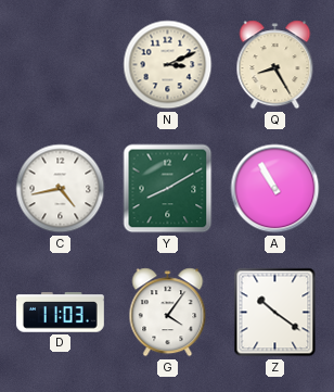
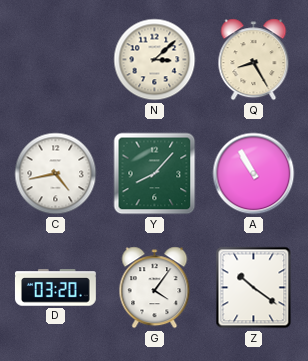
N: 3:11 -> 3:08
Y: 8:10 -> 8:07
D: 11:03 -> 03:20
